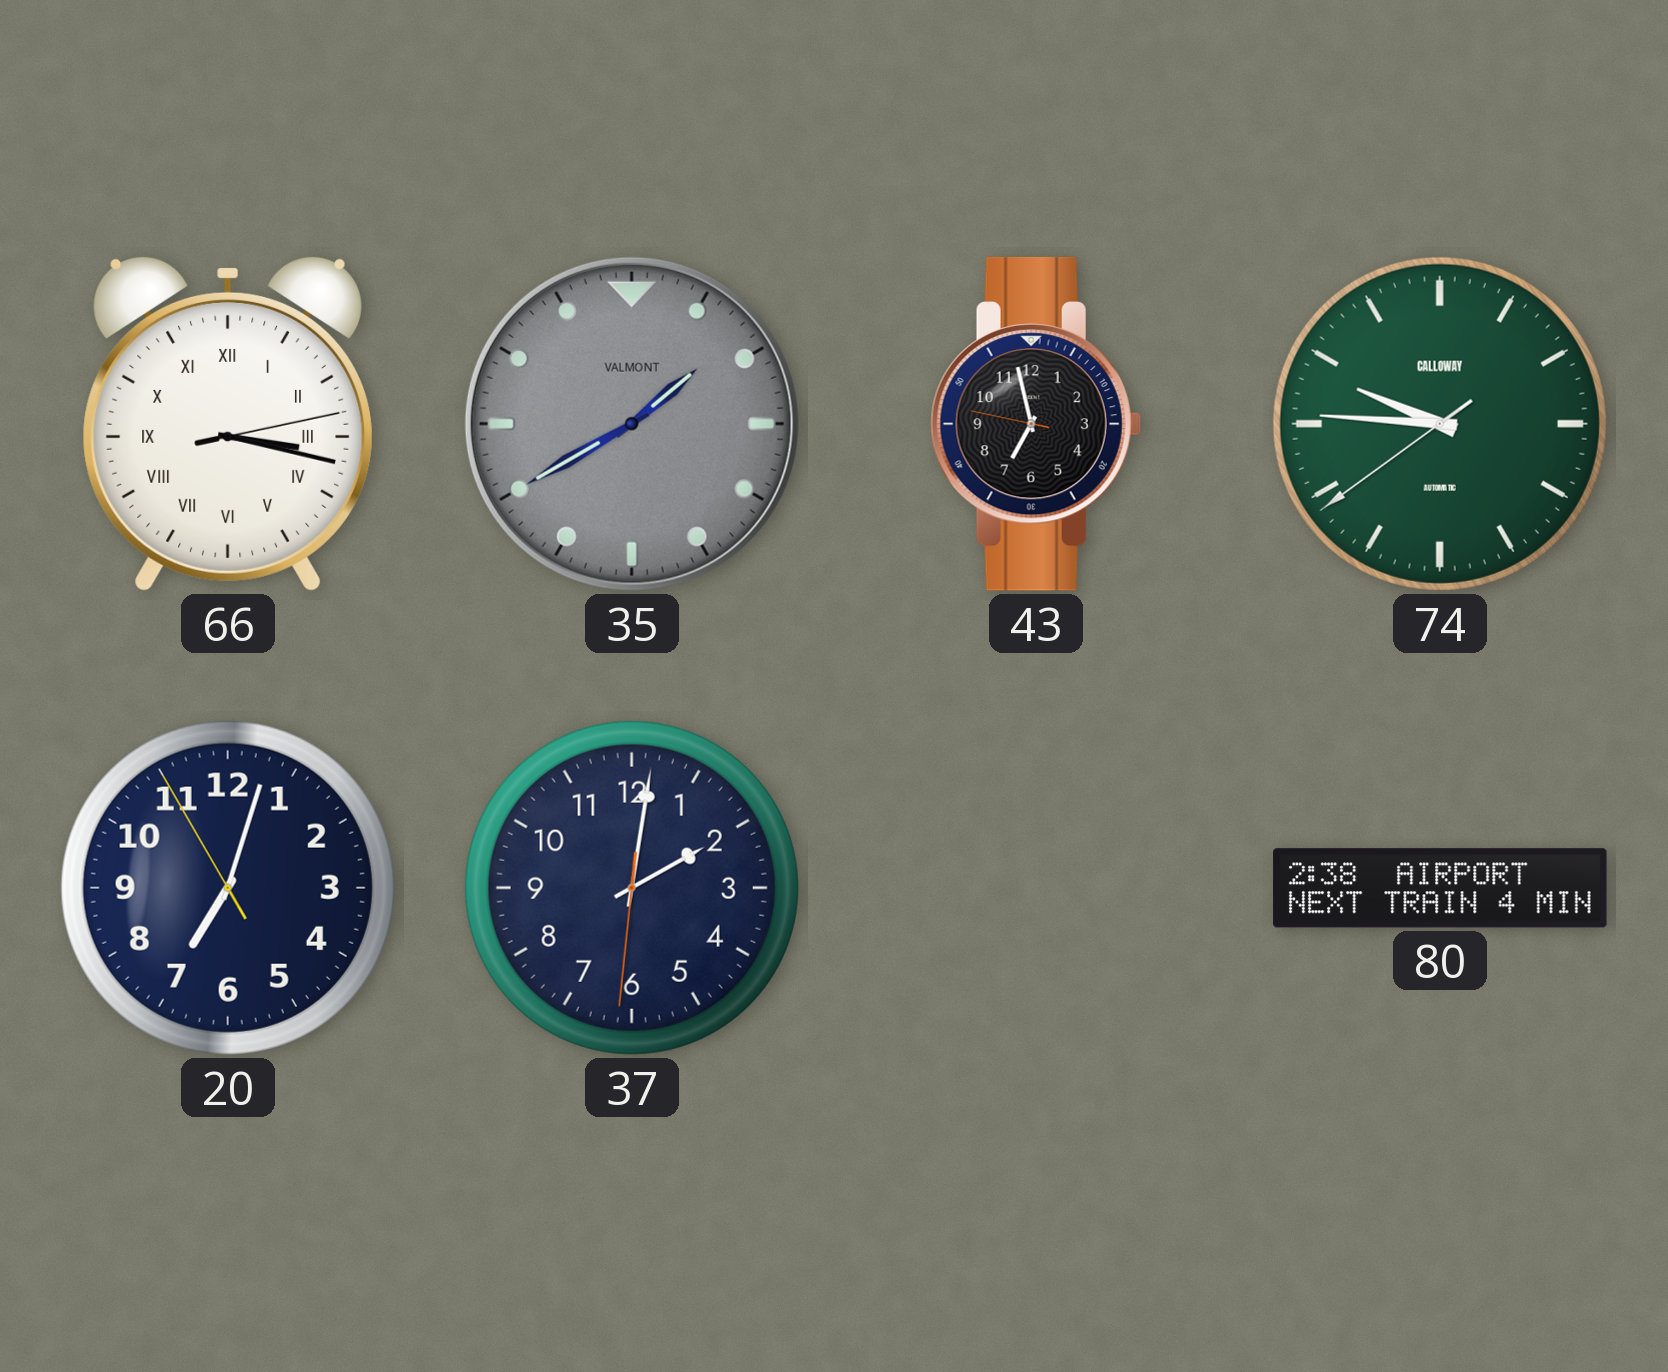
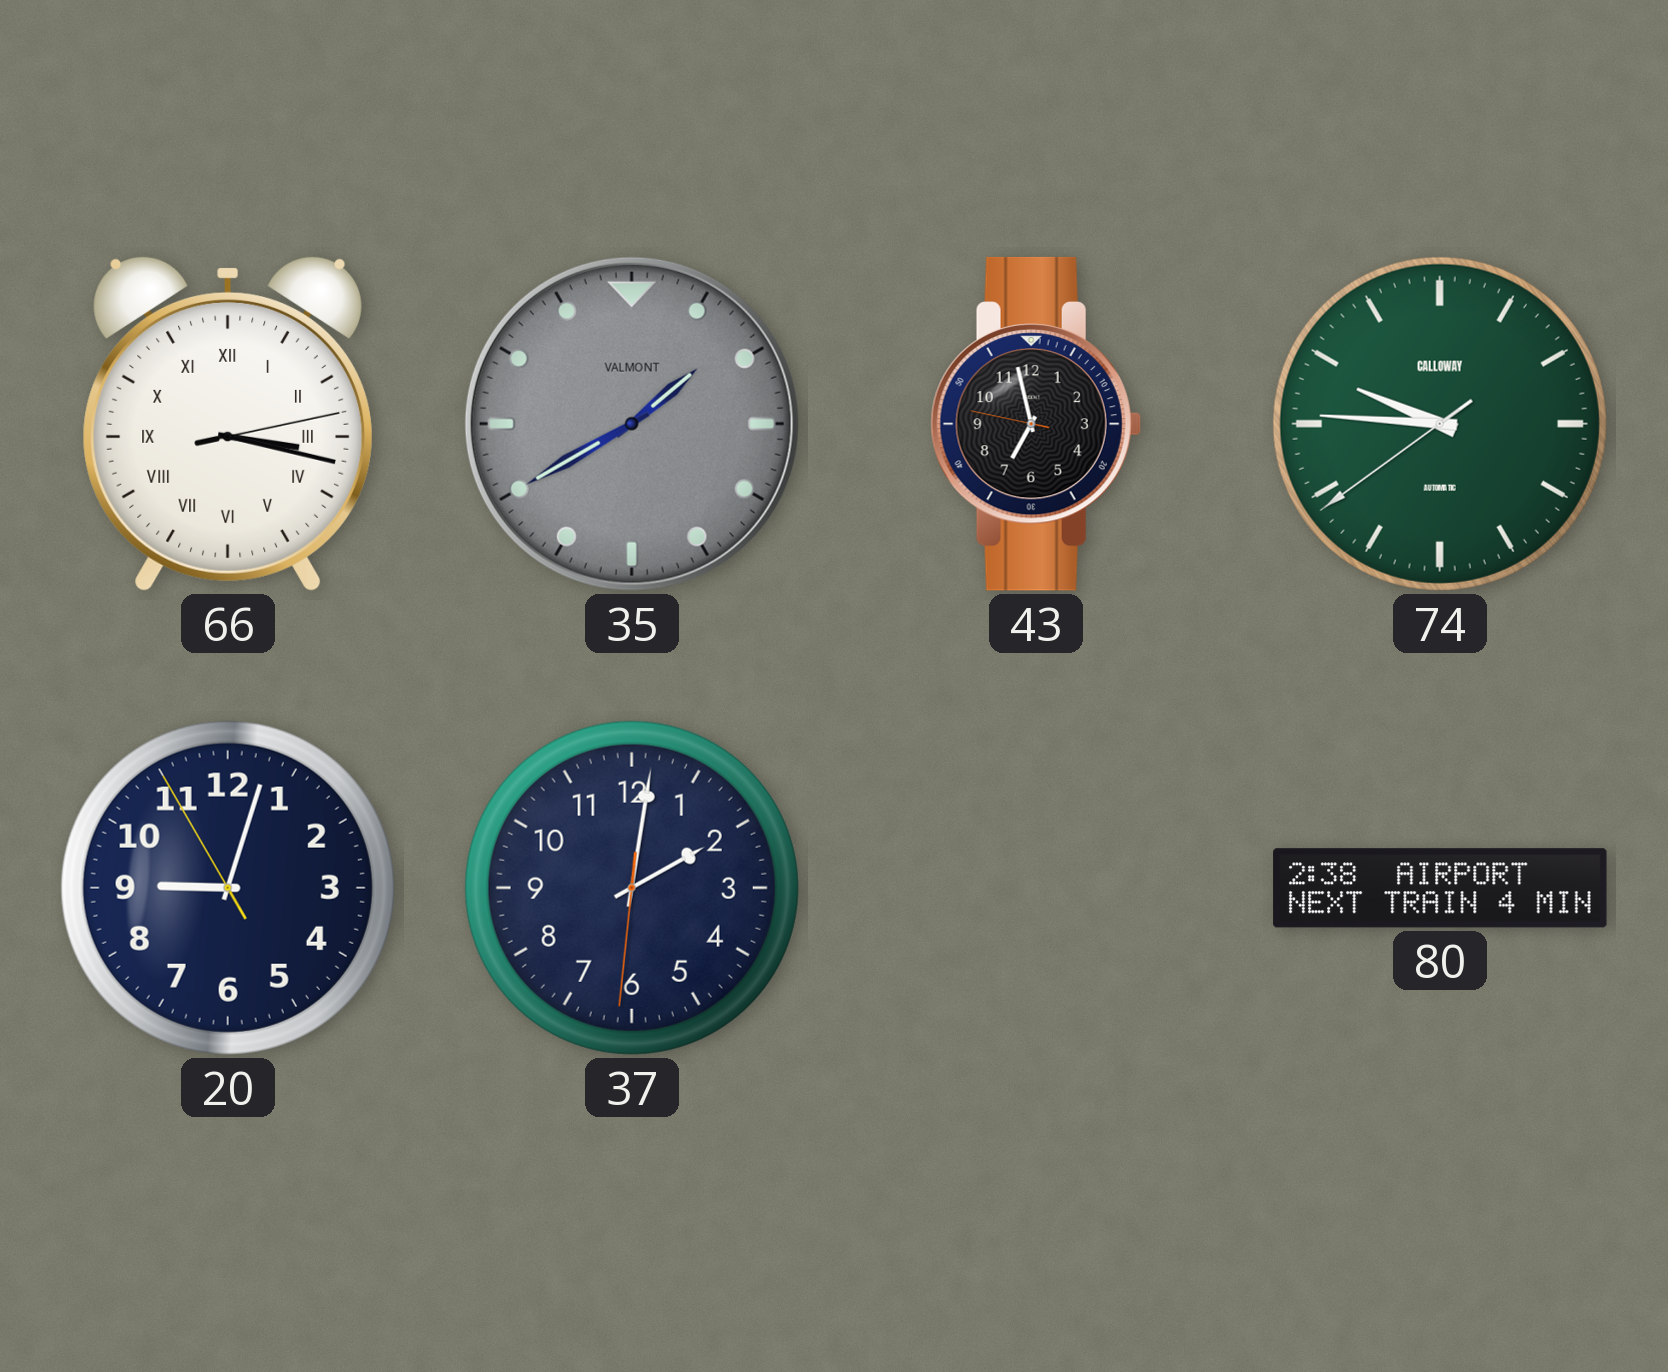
20: 7:02 -> 9:02
